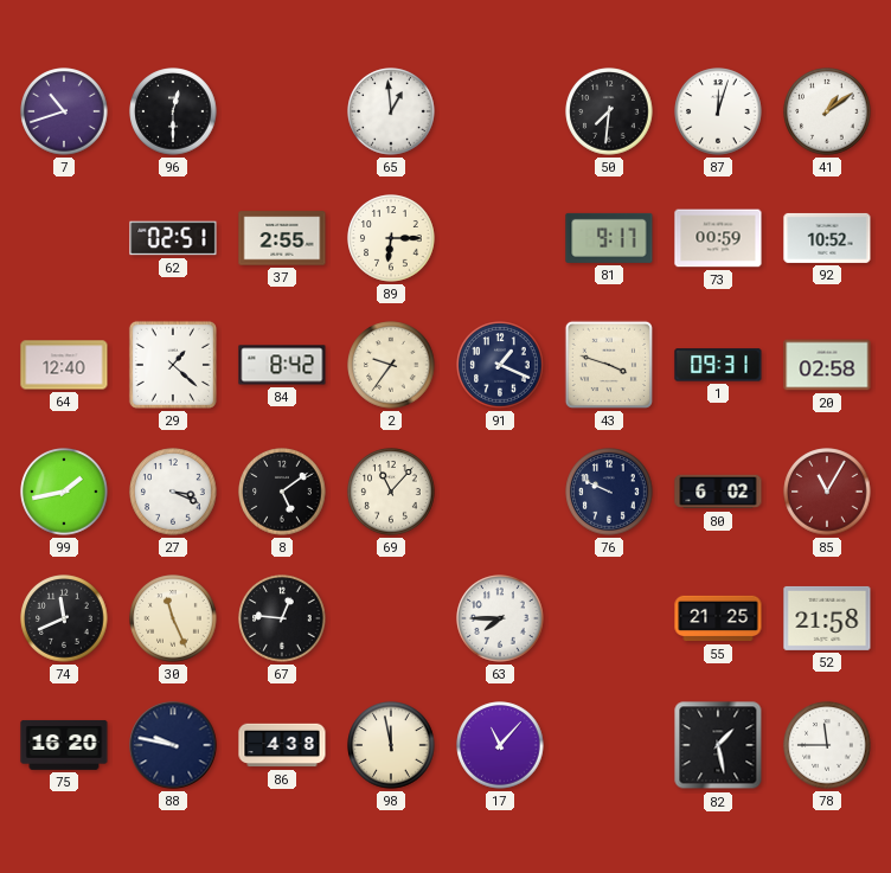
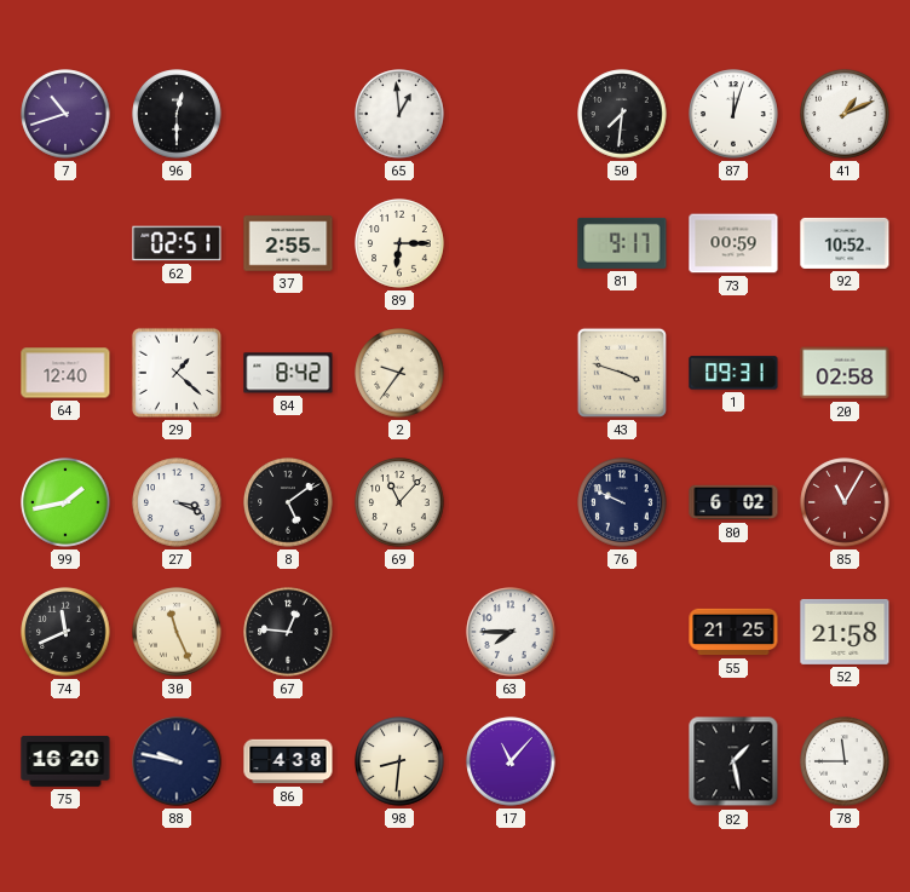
41: 1:09 -> 1:11
91: 1:19 -> none
98: 11:58 -> 8:31
